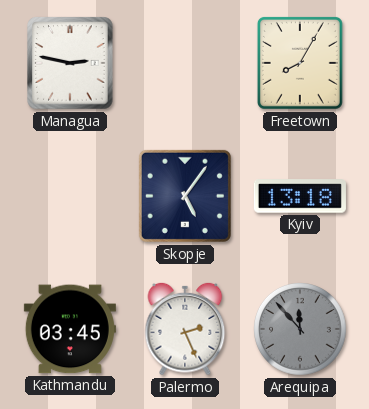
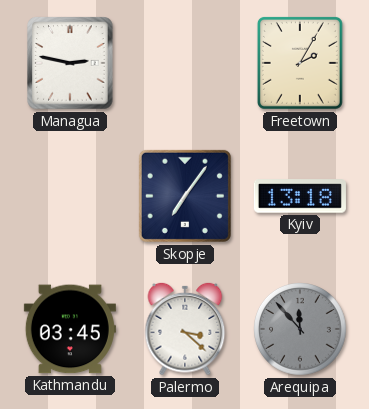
Freetown: 8:05 -> 2:05
Skopje: 5:06 -> 7:06
Palermo: 2:26 -> 3:22
